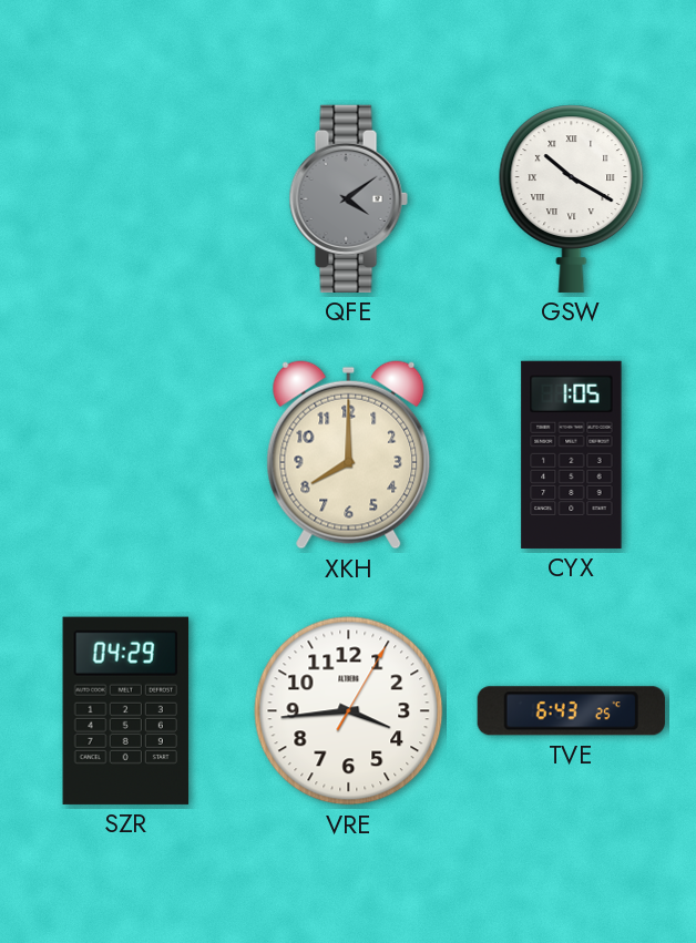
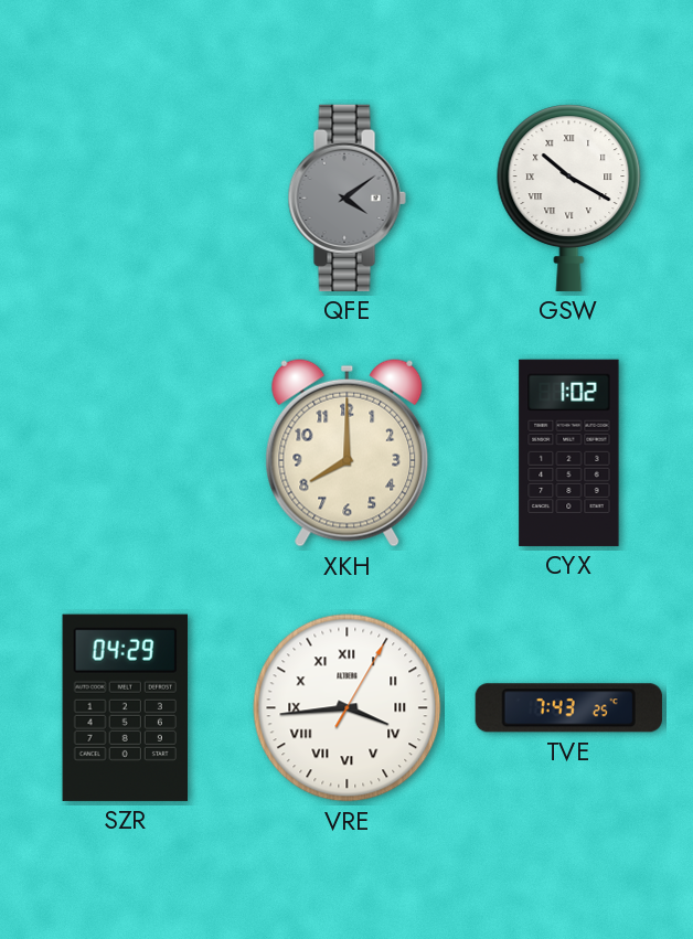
CYX: 1:05 -> 1:02
VRE numerals: Arabic -> Roman
TVE: 6:43 -> 7:43
